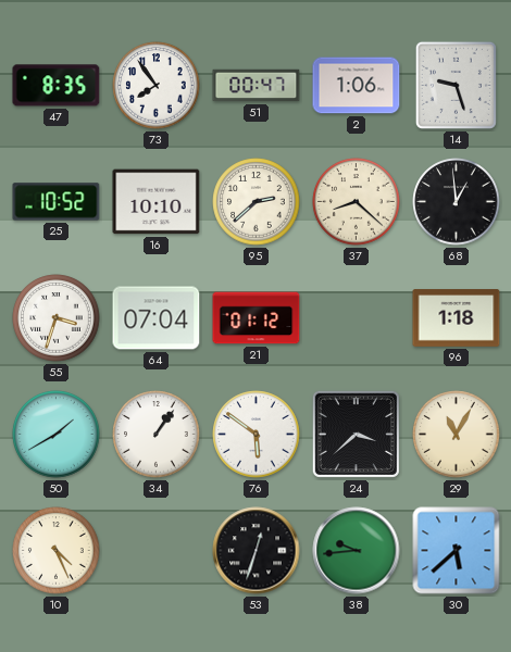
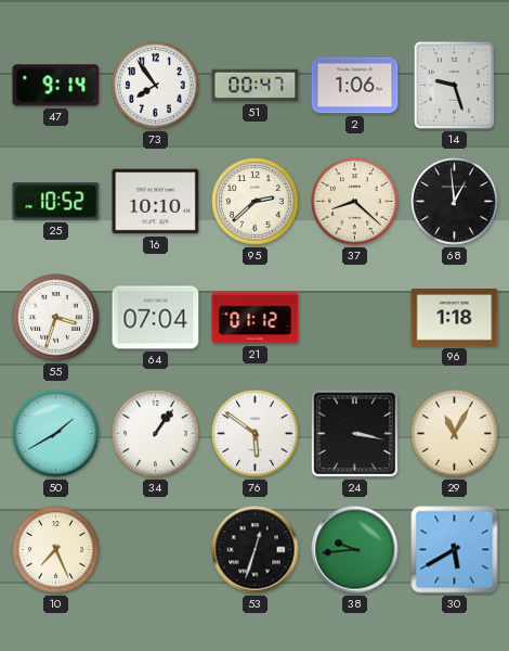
47: 8:35 -> 9:14
24: 3:38 -> 3:17
10: 4:26 -> 7:26
30: 5:38 -> 5:40
